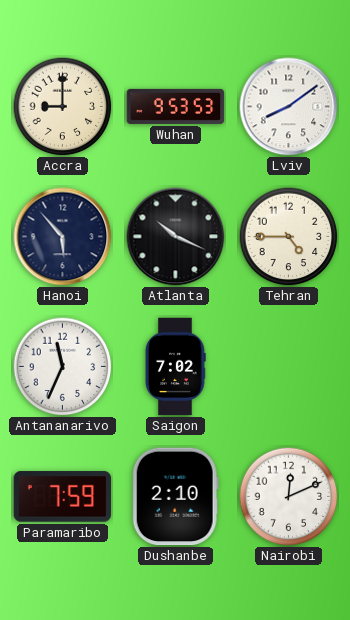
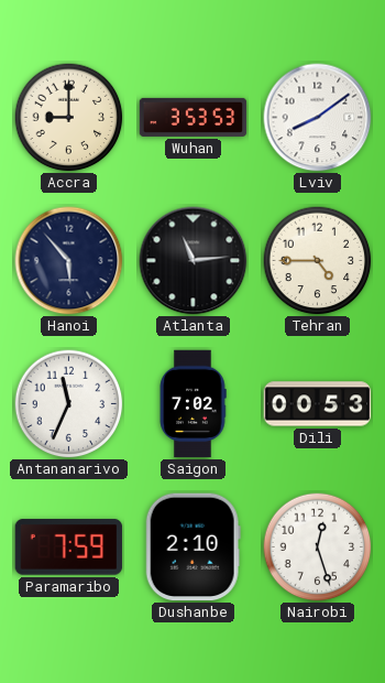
Wuhan: 9:53 -> 3:53
Atlanta: 10:19 -> 11:14
Dili: none -> 00:53
Nairobi: 12:11 -> 12:27
